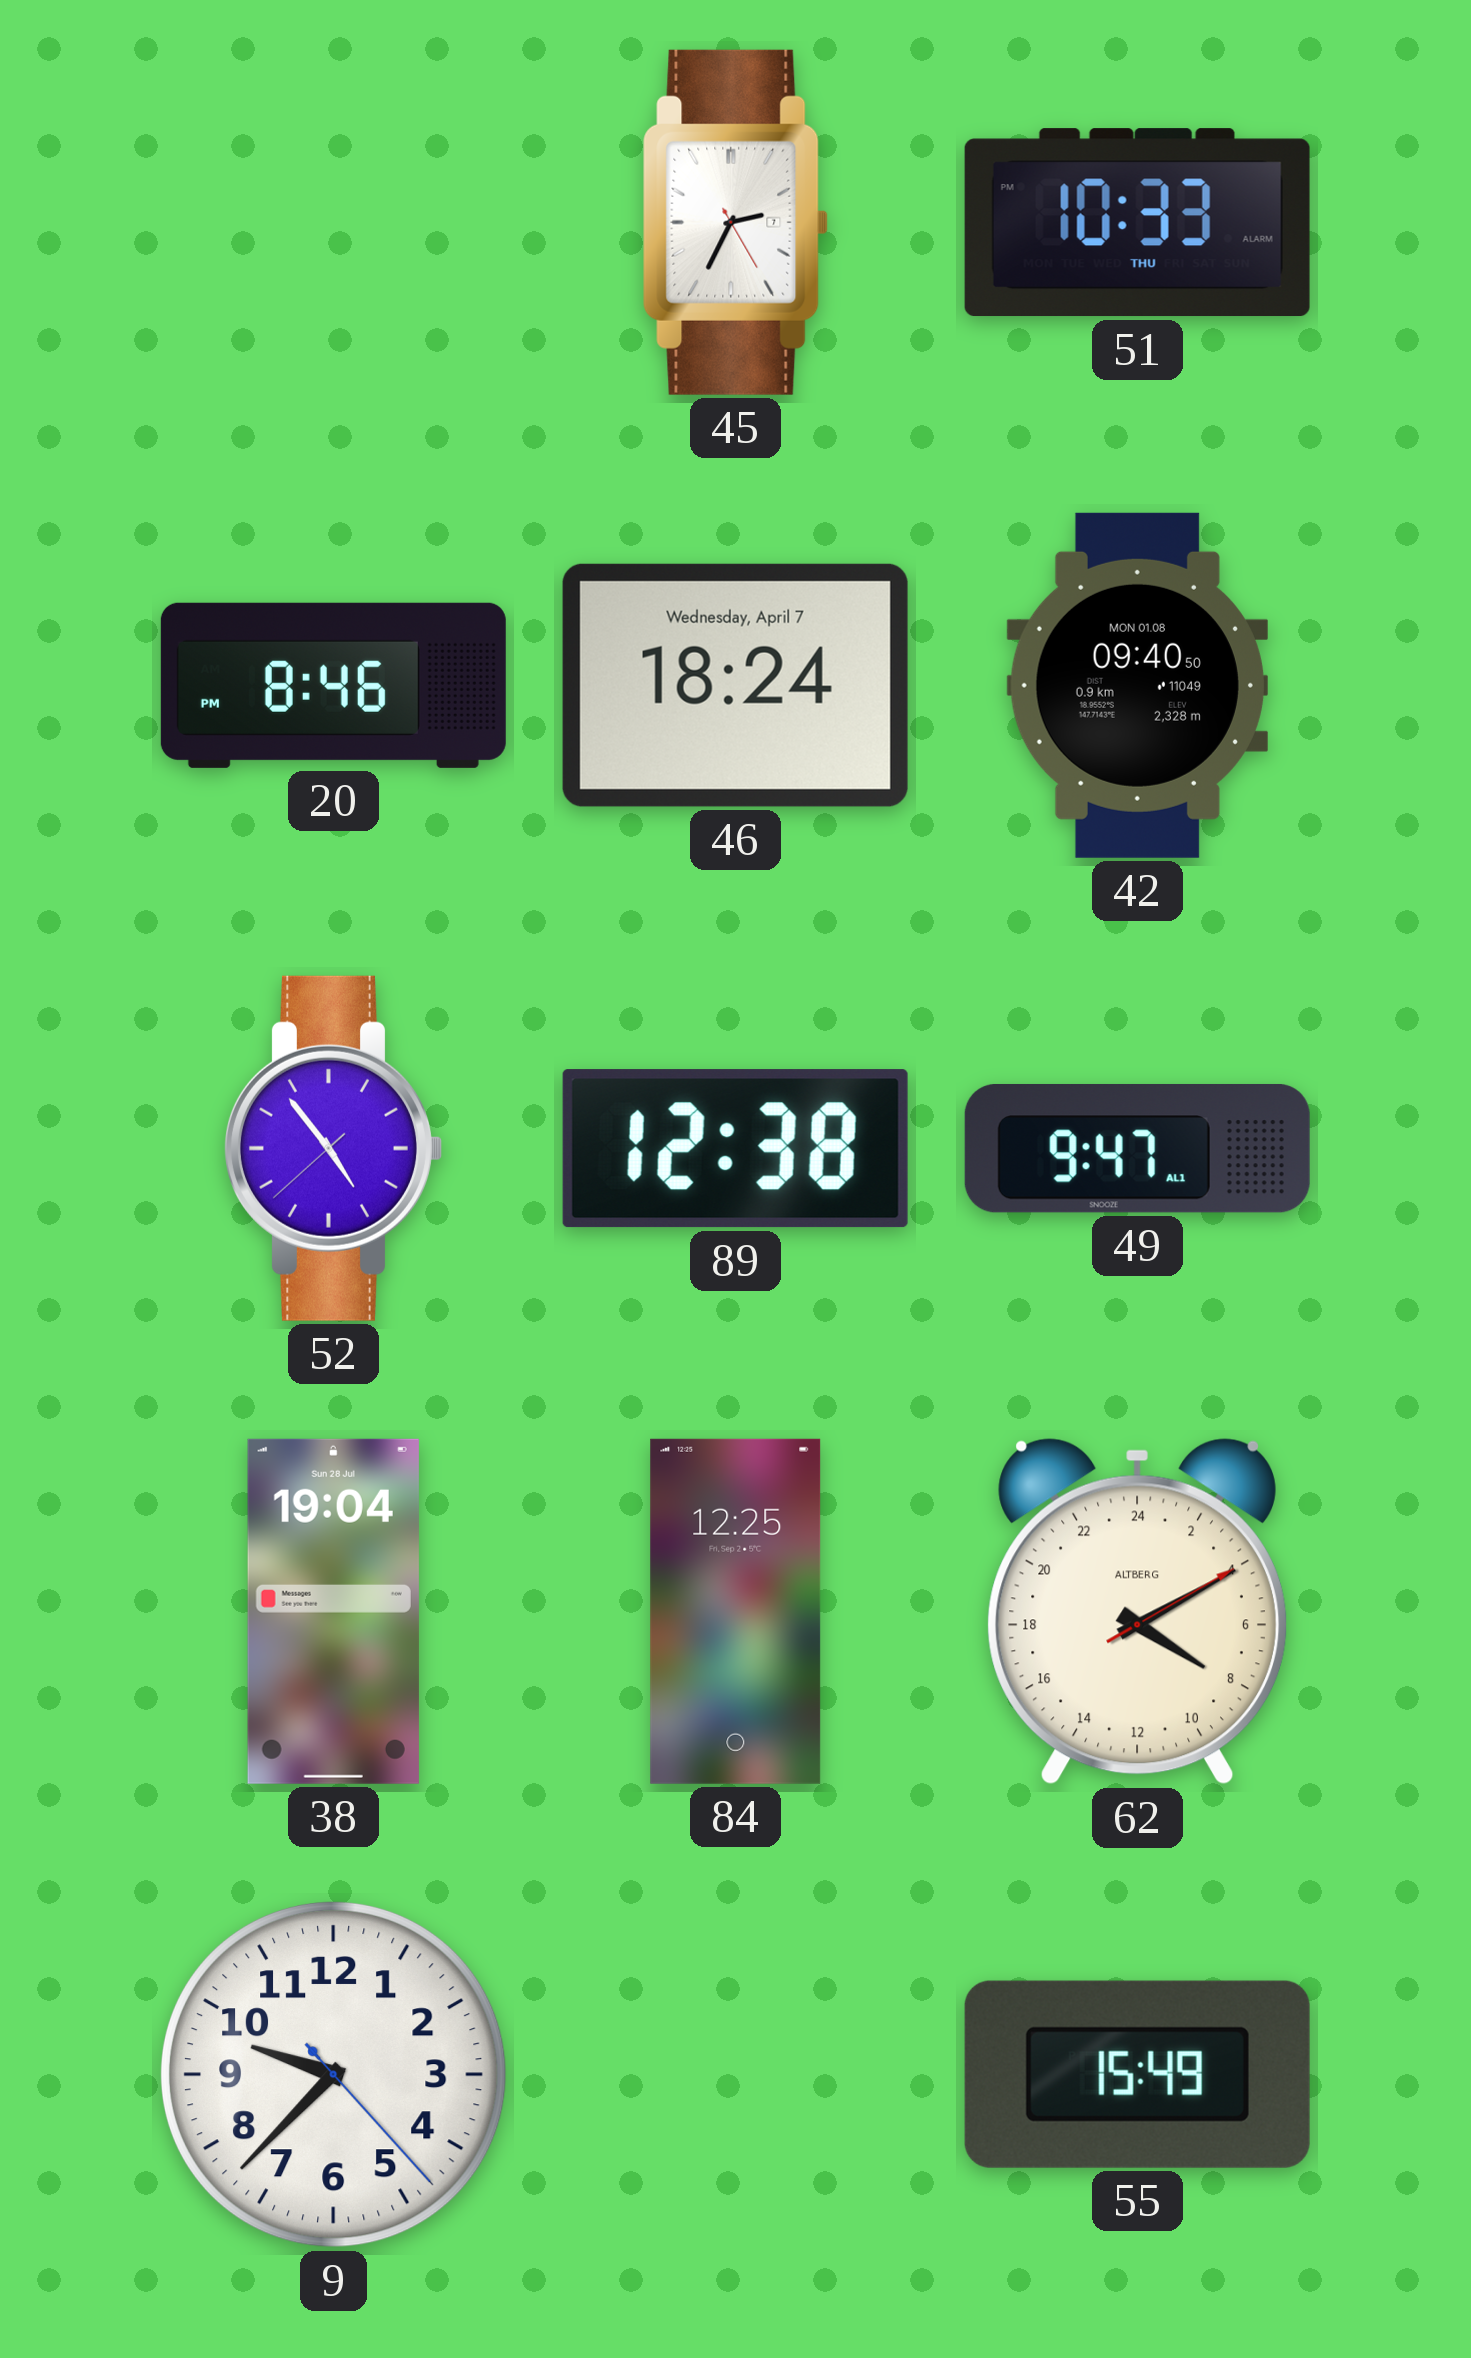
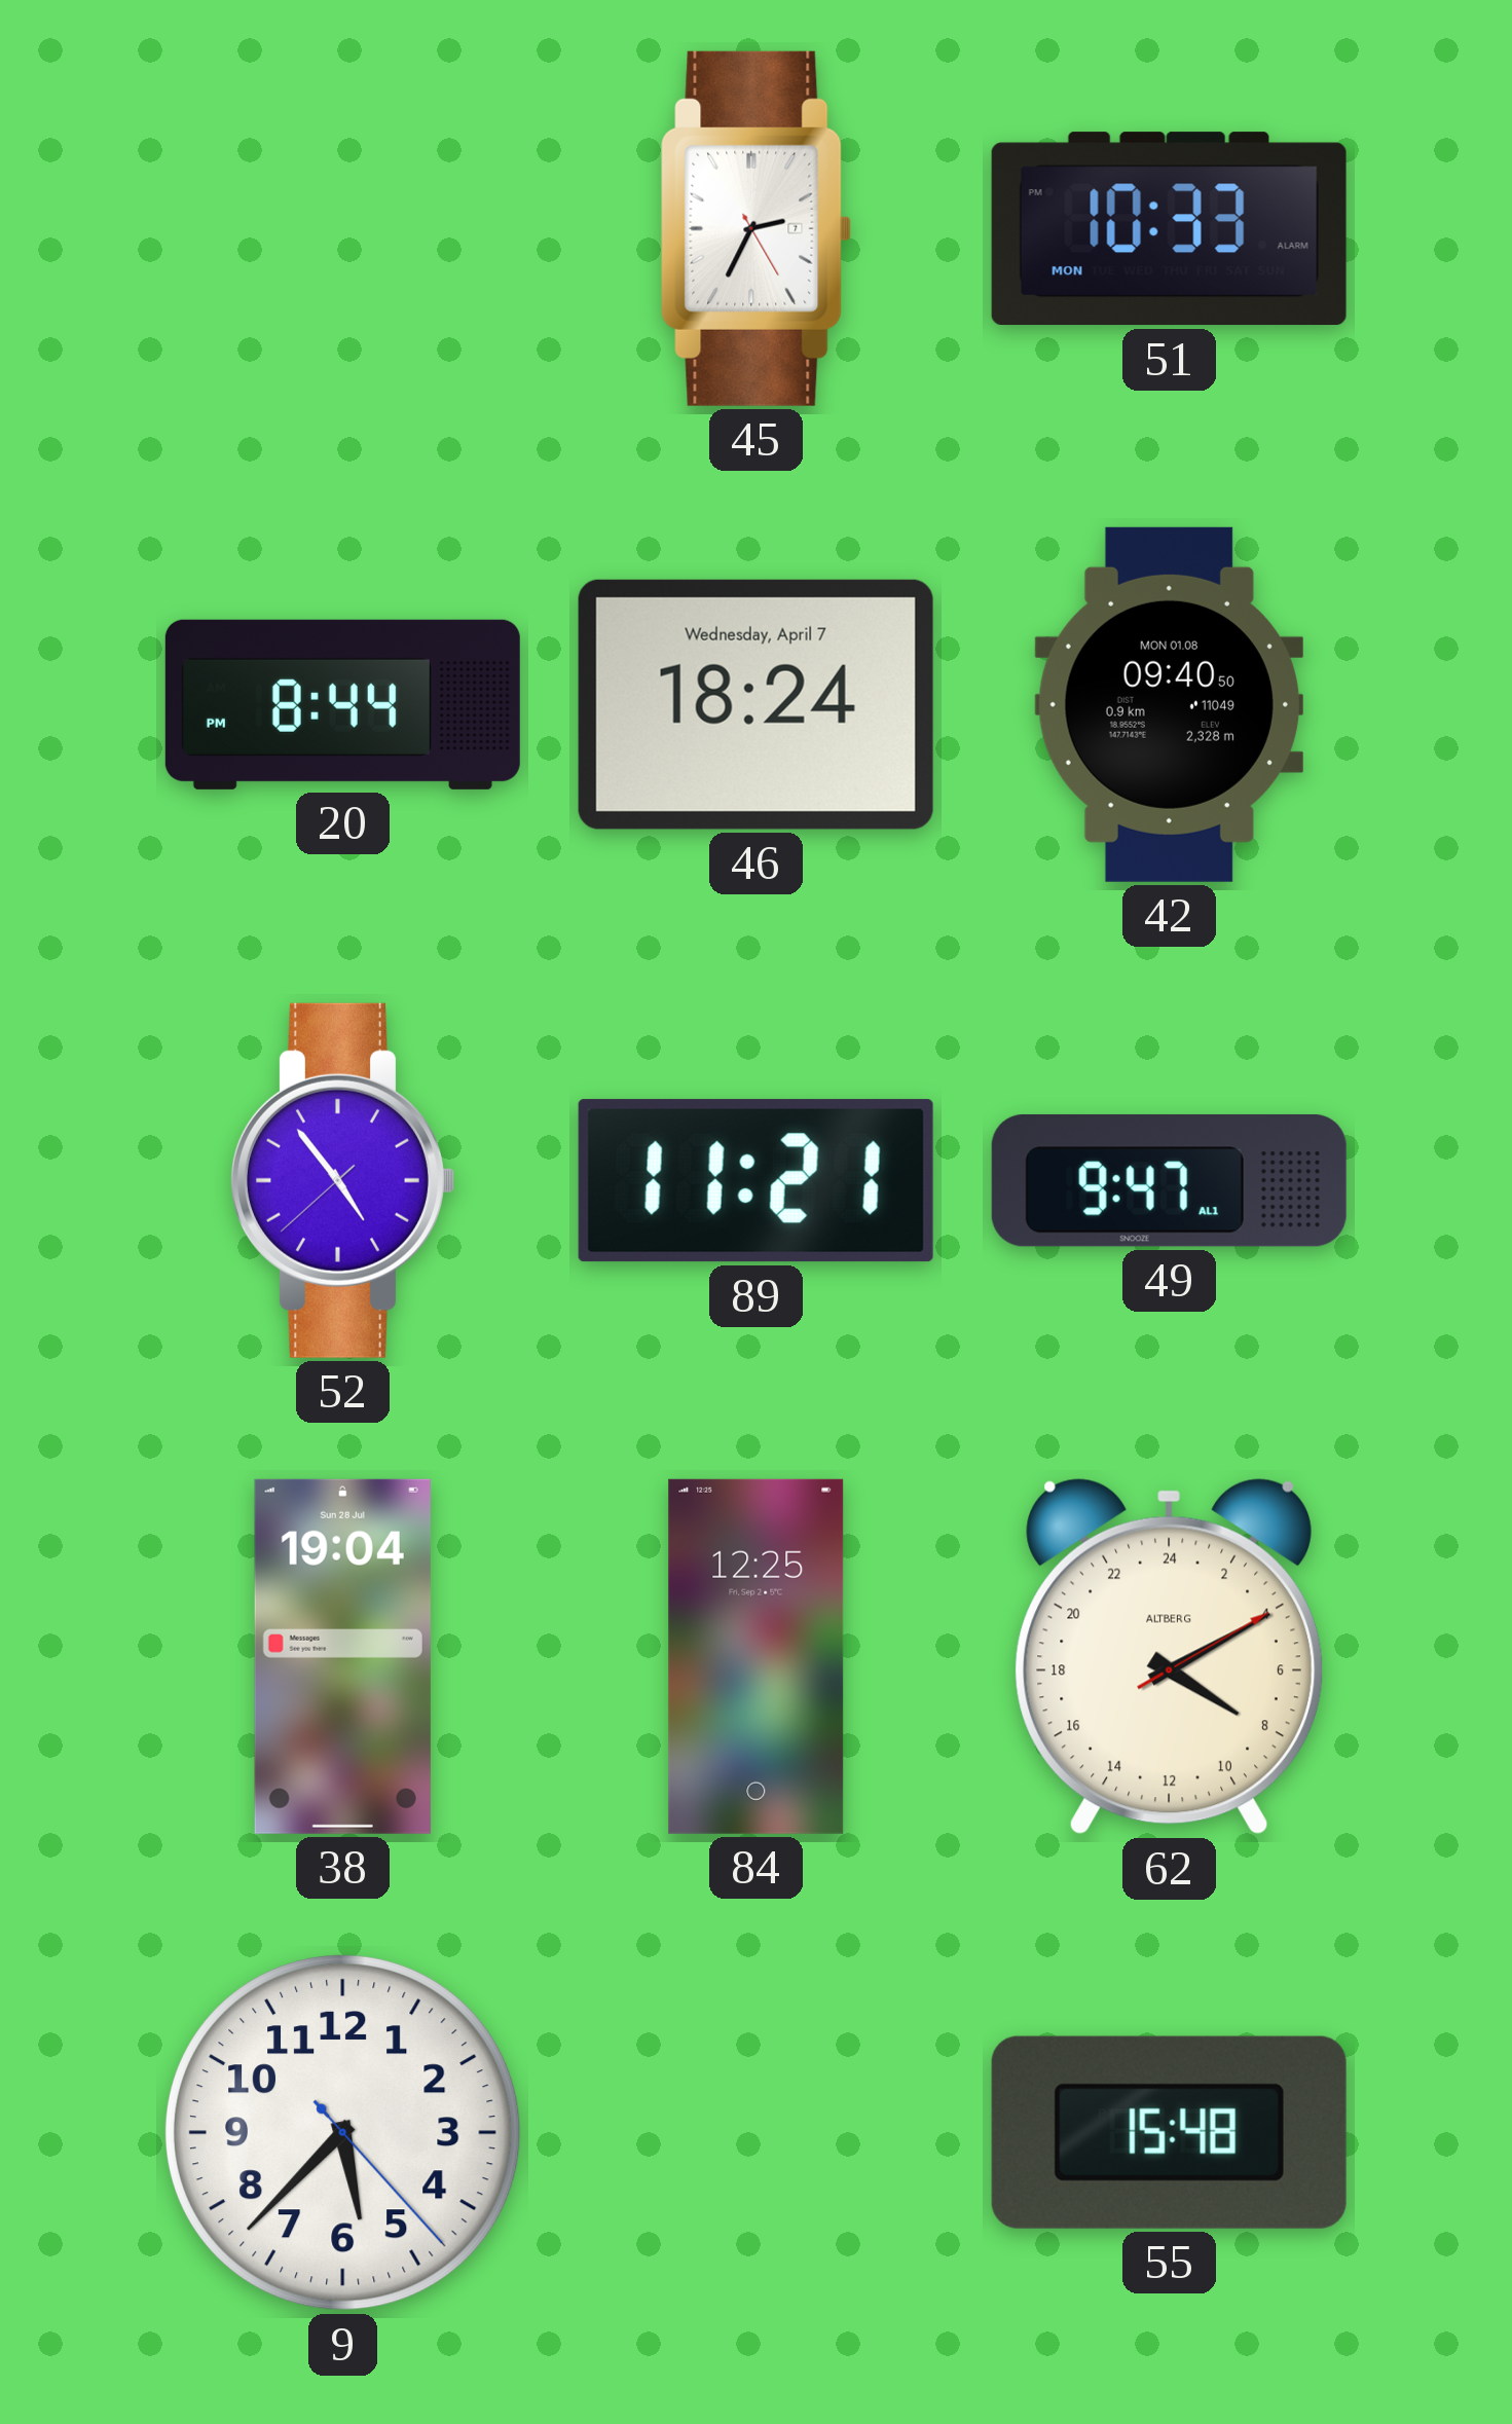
51 date: THU -> MON
20: 8:46 -> 8:44
89: 12:38 -> 11:21
9: 9:37 -> 5:37
55: 15:49 -> 15:48
